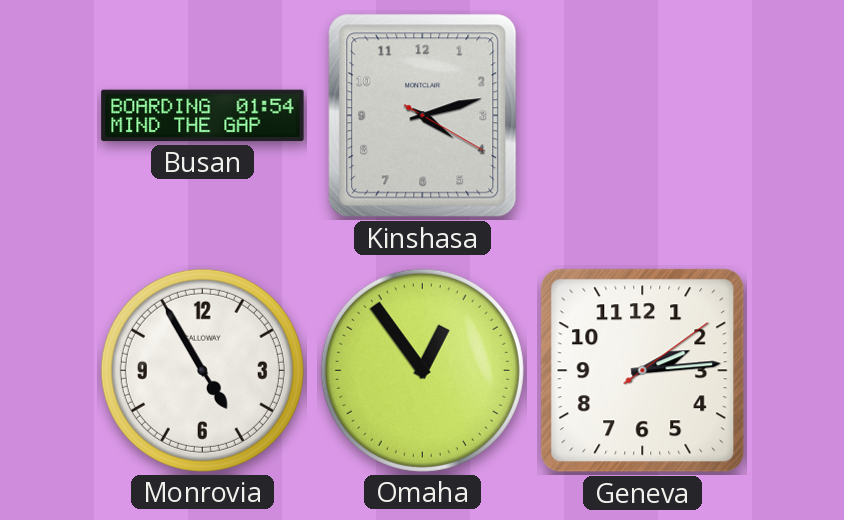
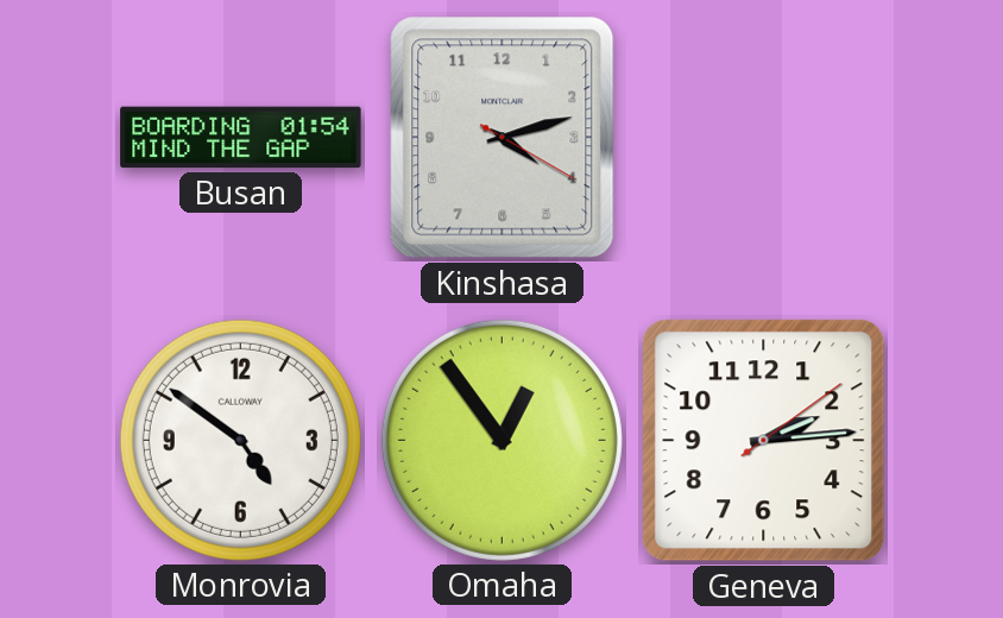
Monrovia: 4:55 -> 4:51
